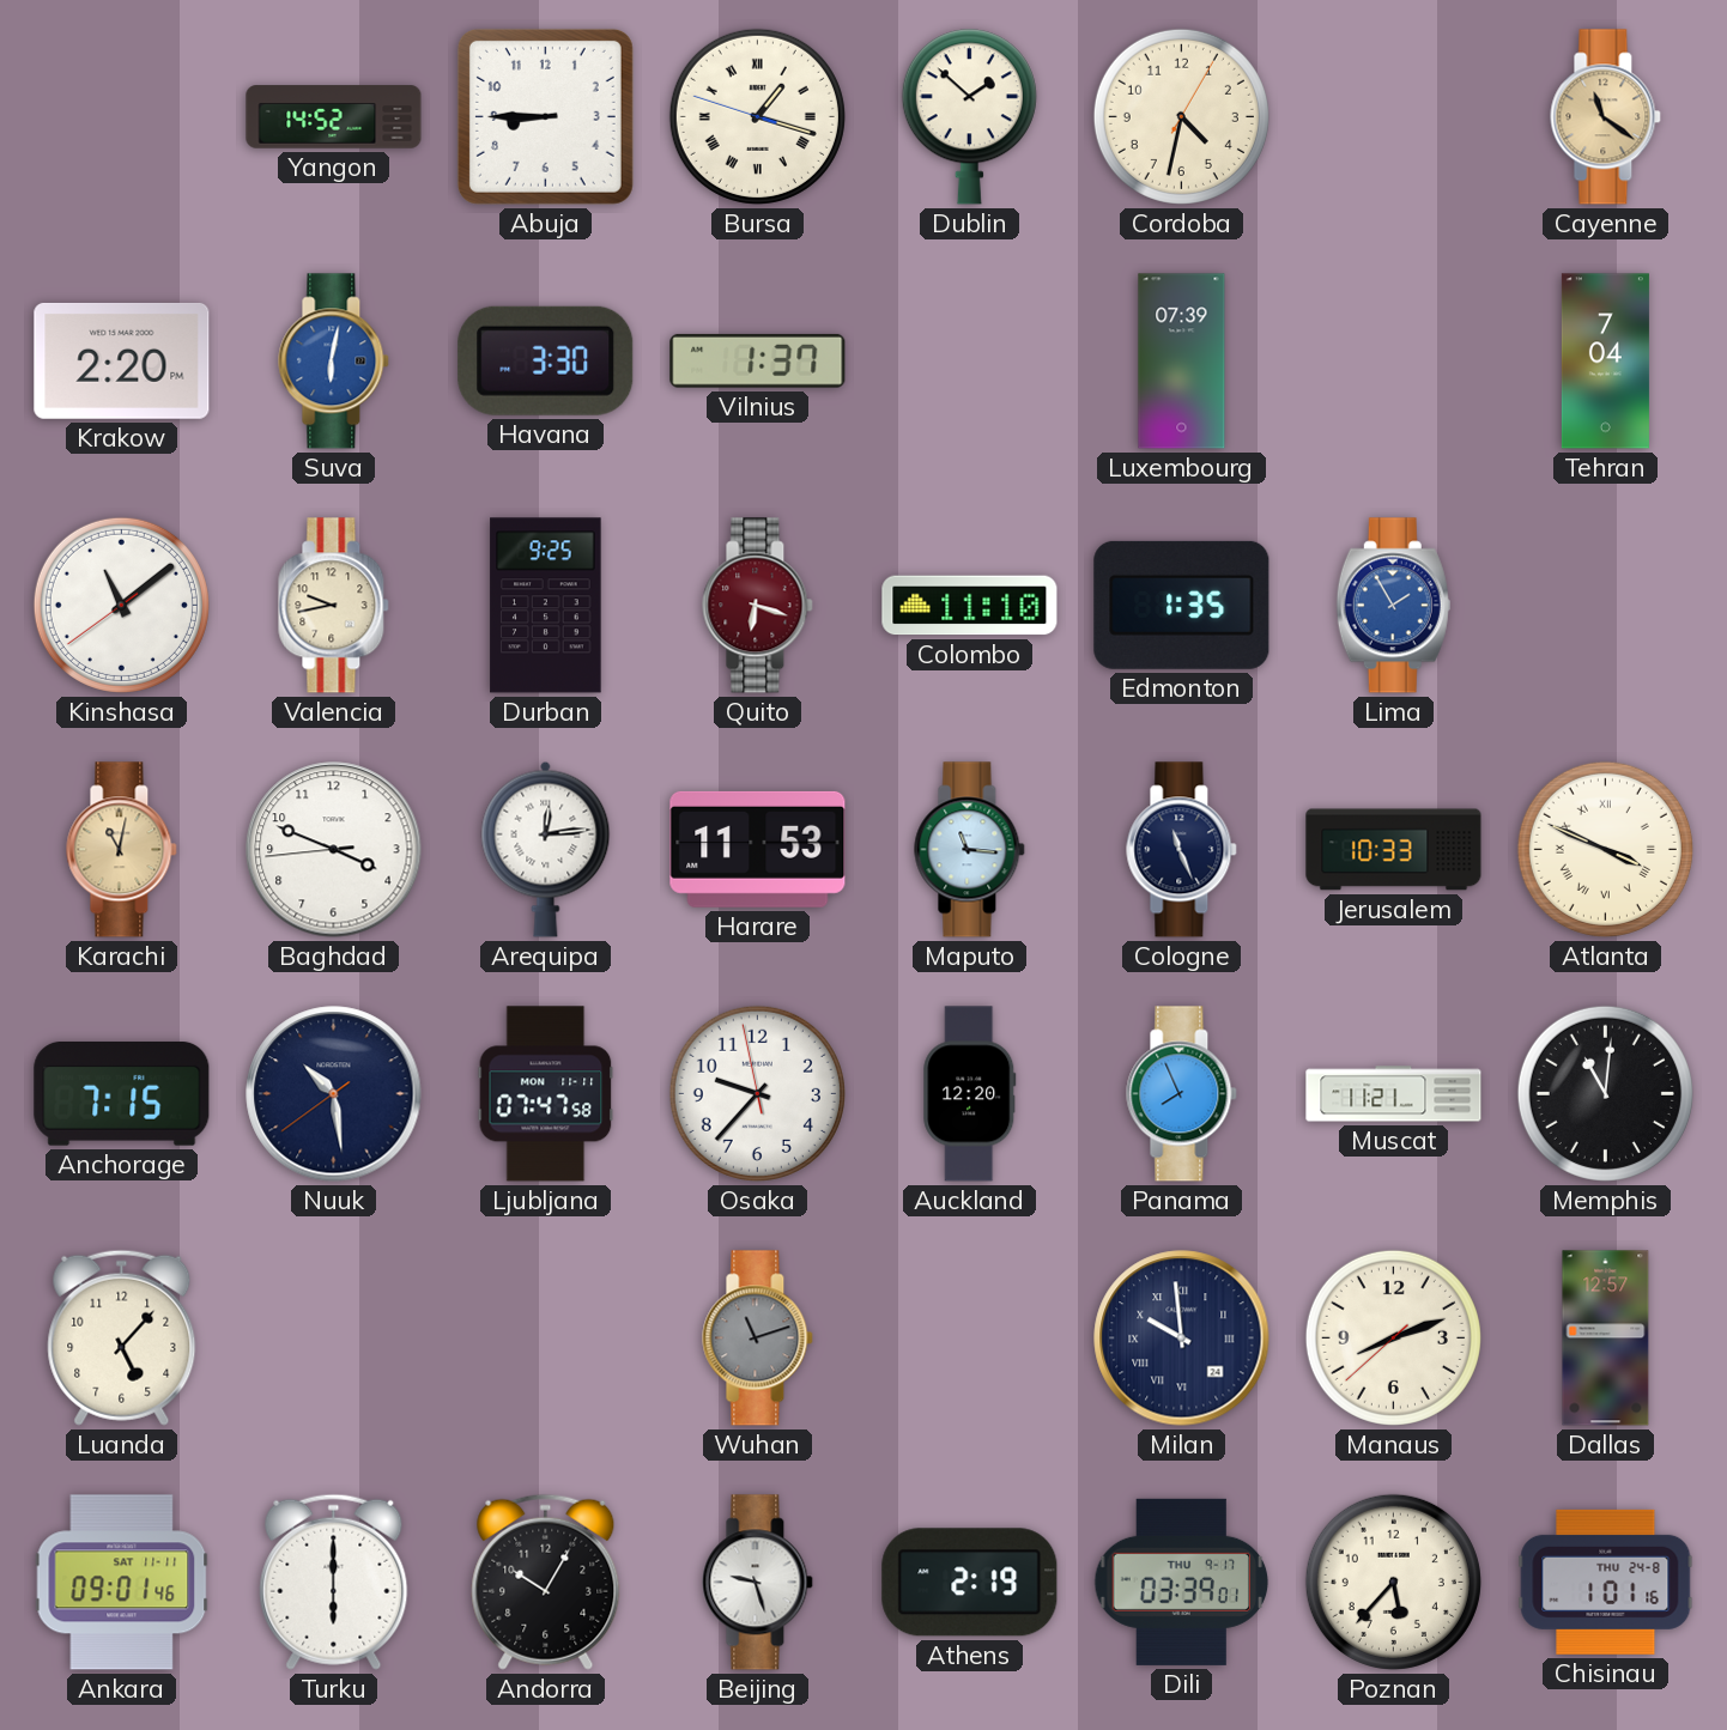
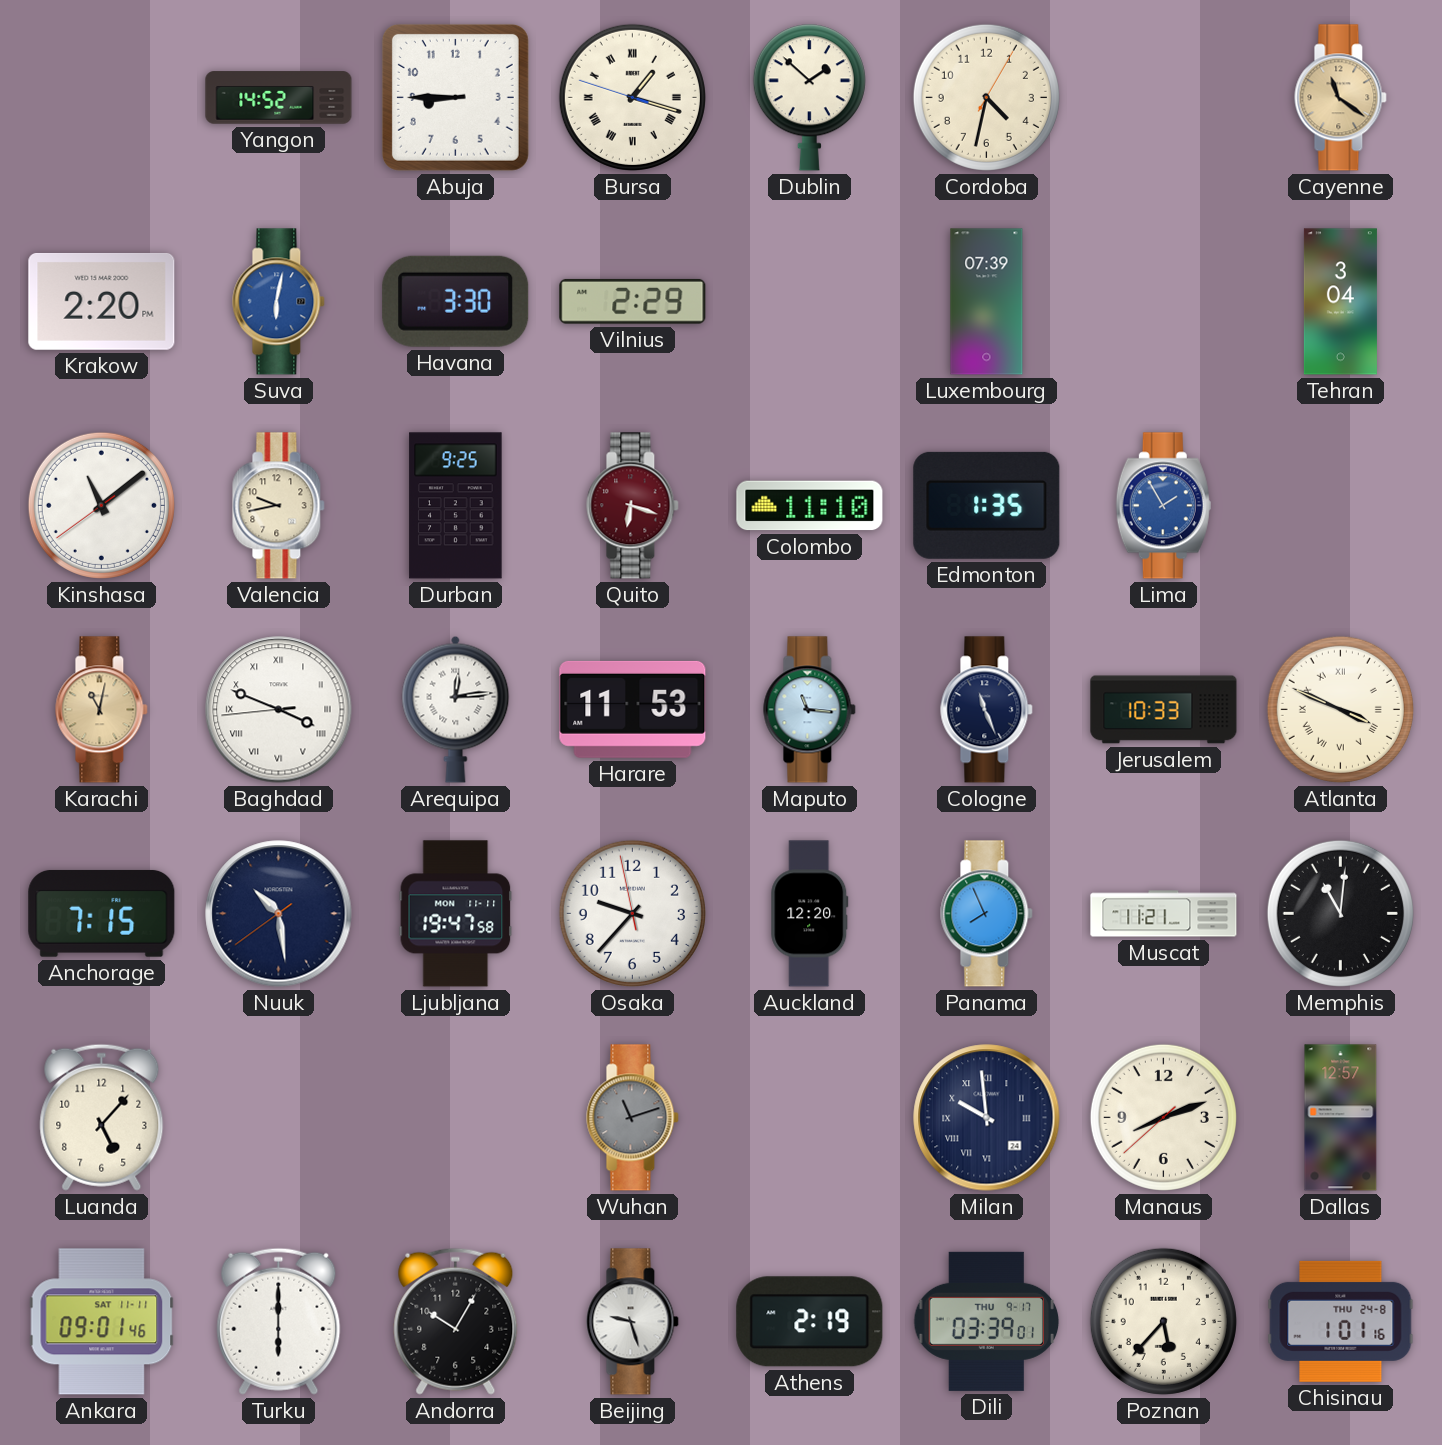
Vilnius: 1:37 -> 2:29
Tehran: 7:04 -> 3:04
Baghdad numerals: Arabic -> Roman
Ljubljana: 07:47 -> 19:47
